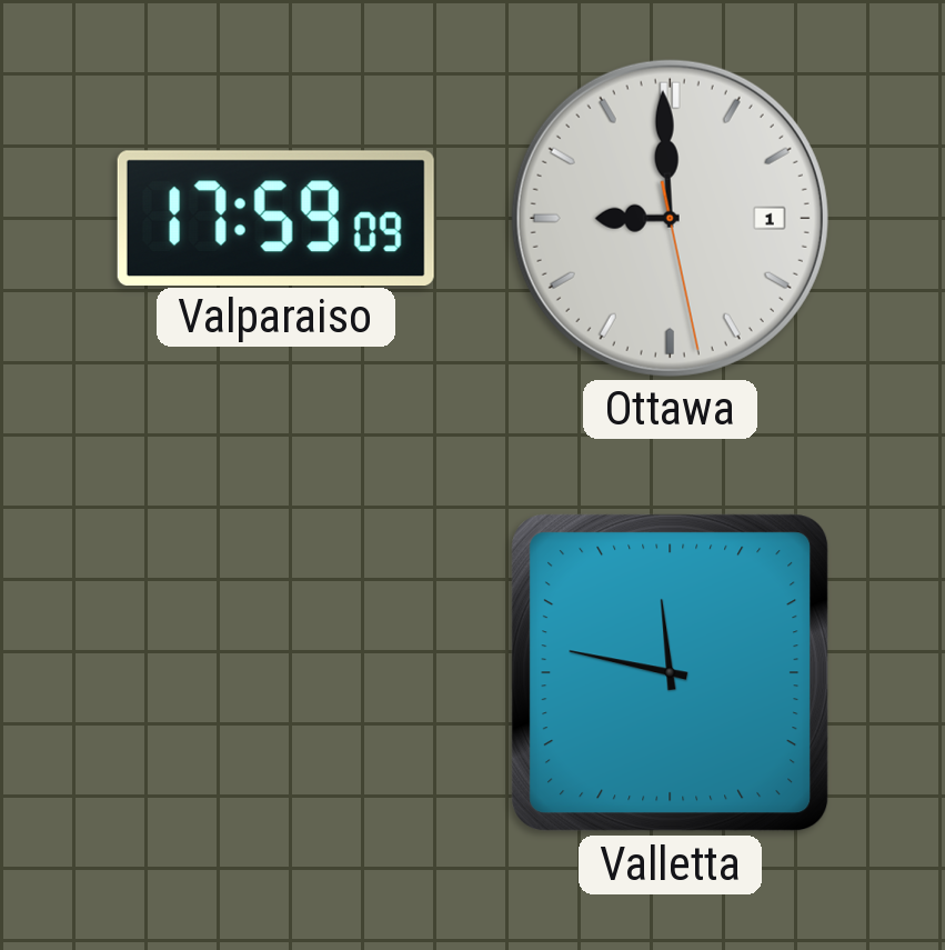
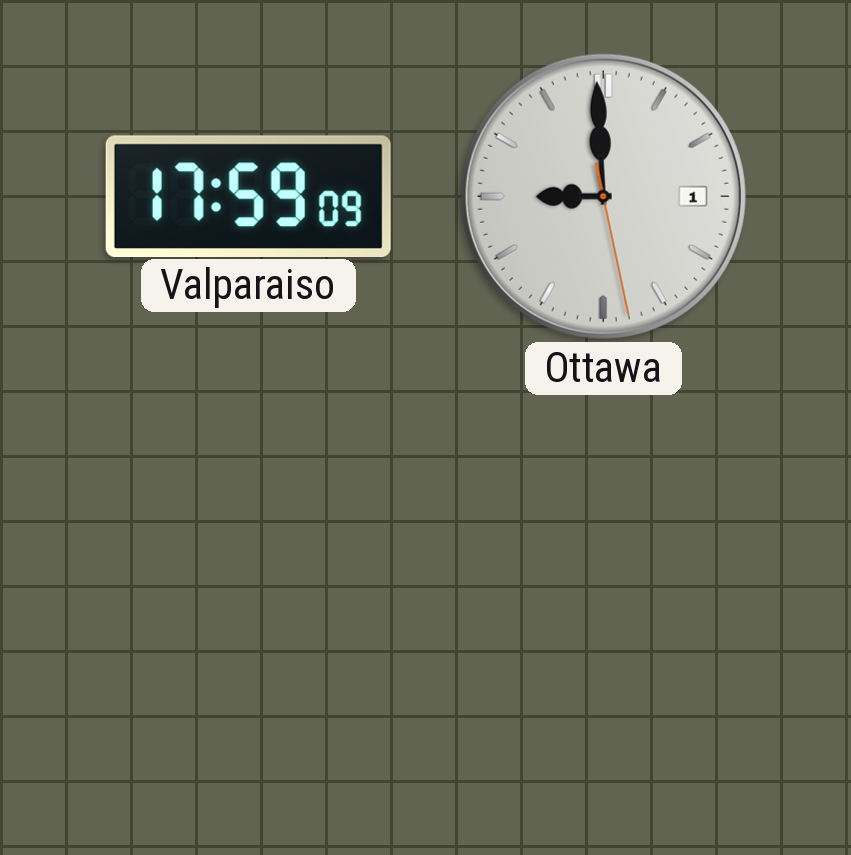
Valletta: 11:47 -> none
